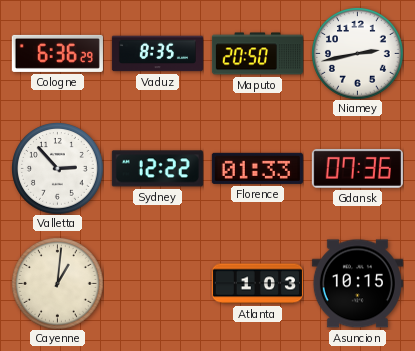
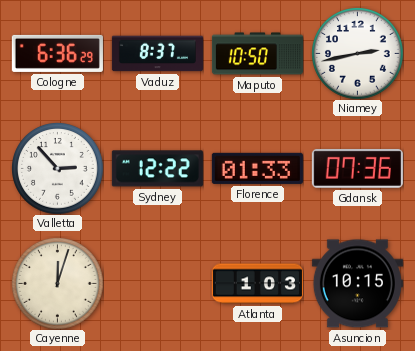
Vaduz: 8:35 -> 8:37
Maputo: 20:50 -> 10:50
Cayenne: 1:01 -> 12:03
